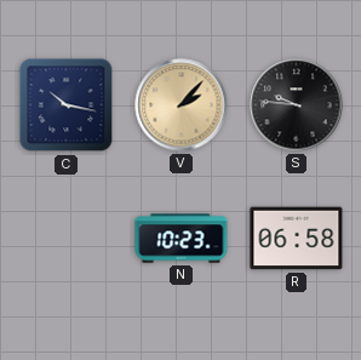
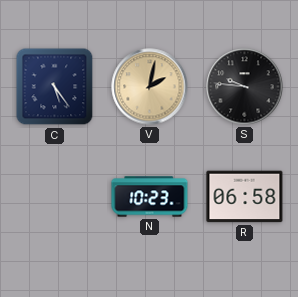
C: 10:17 -> 5:24
V: 2:07 -> 2:02
